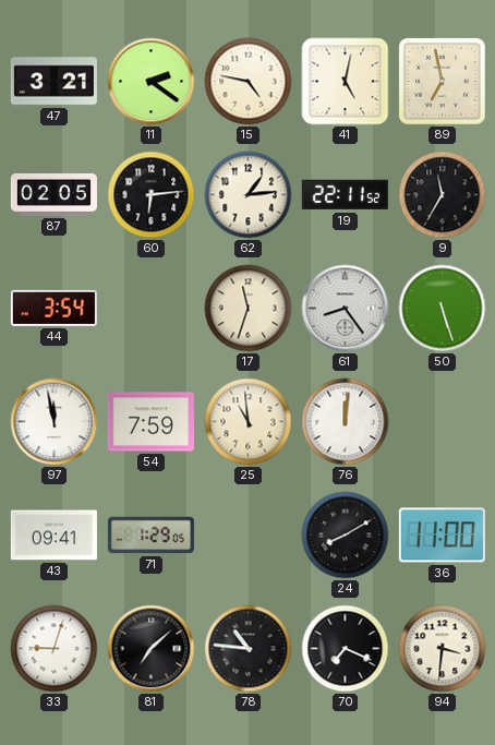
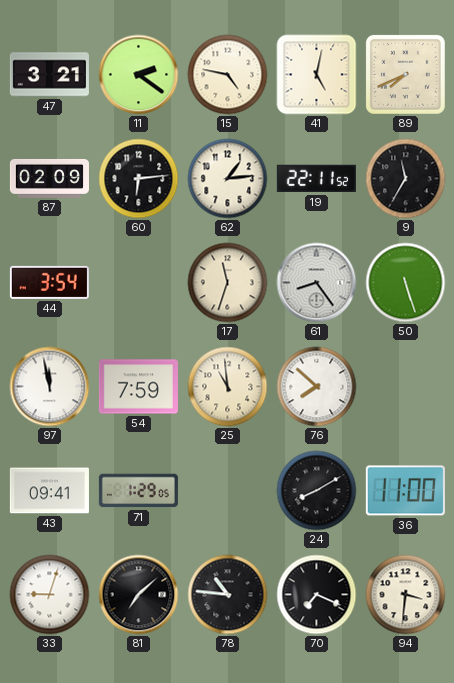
89: 6:58 -> 7:41
87: 02:05 -> 02:09
76: 12:01 -> 7:52
